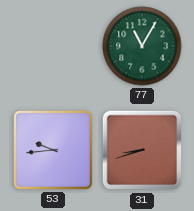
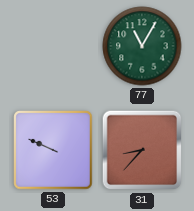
53: 9:44 -> 9:49
31: 8:42 -> 8:37
